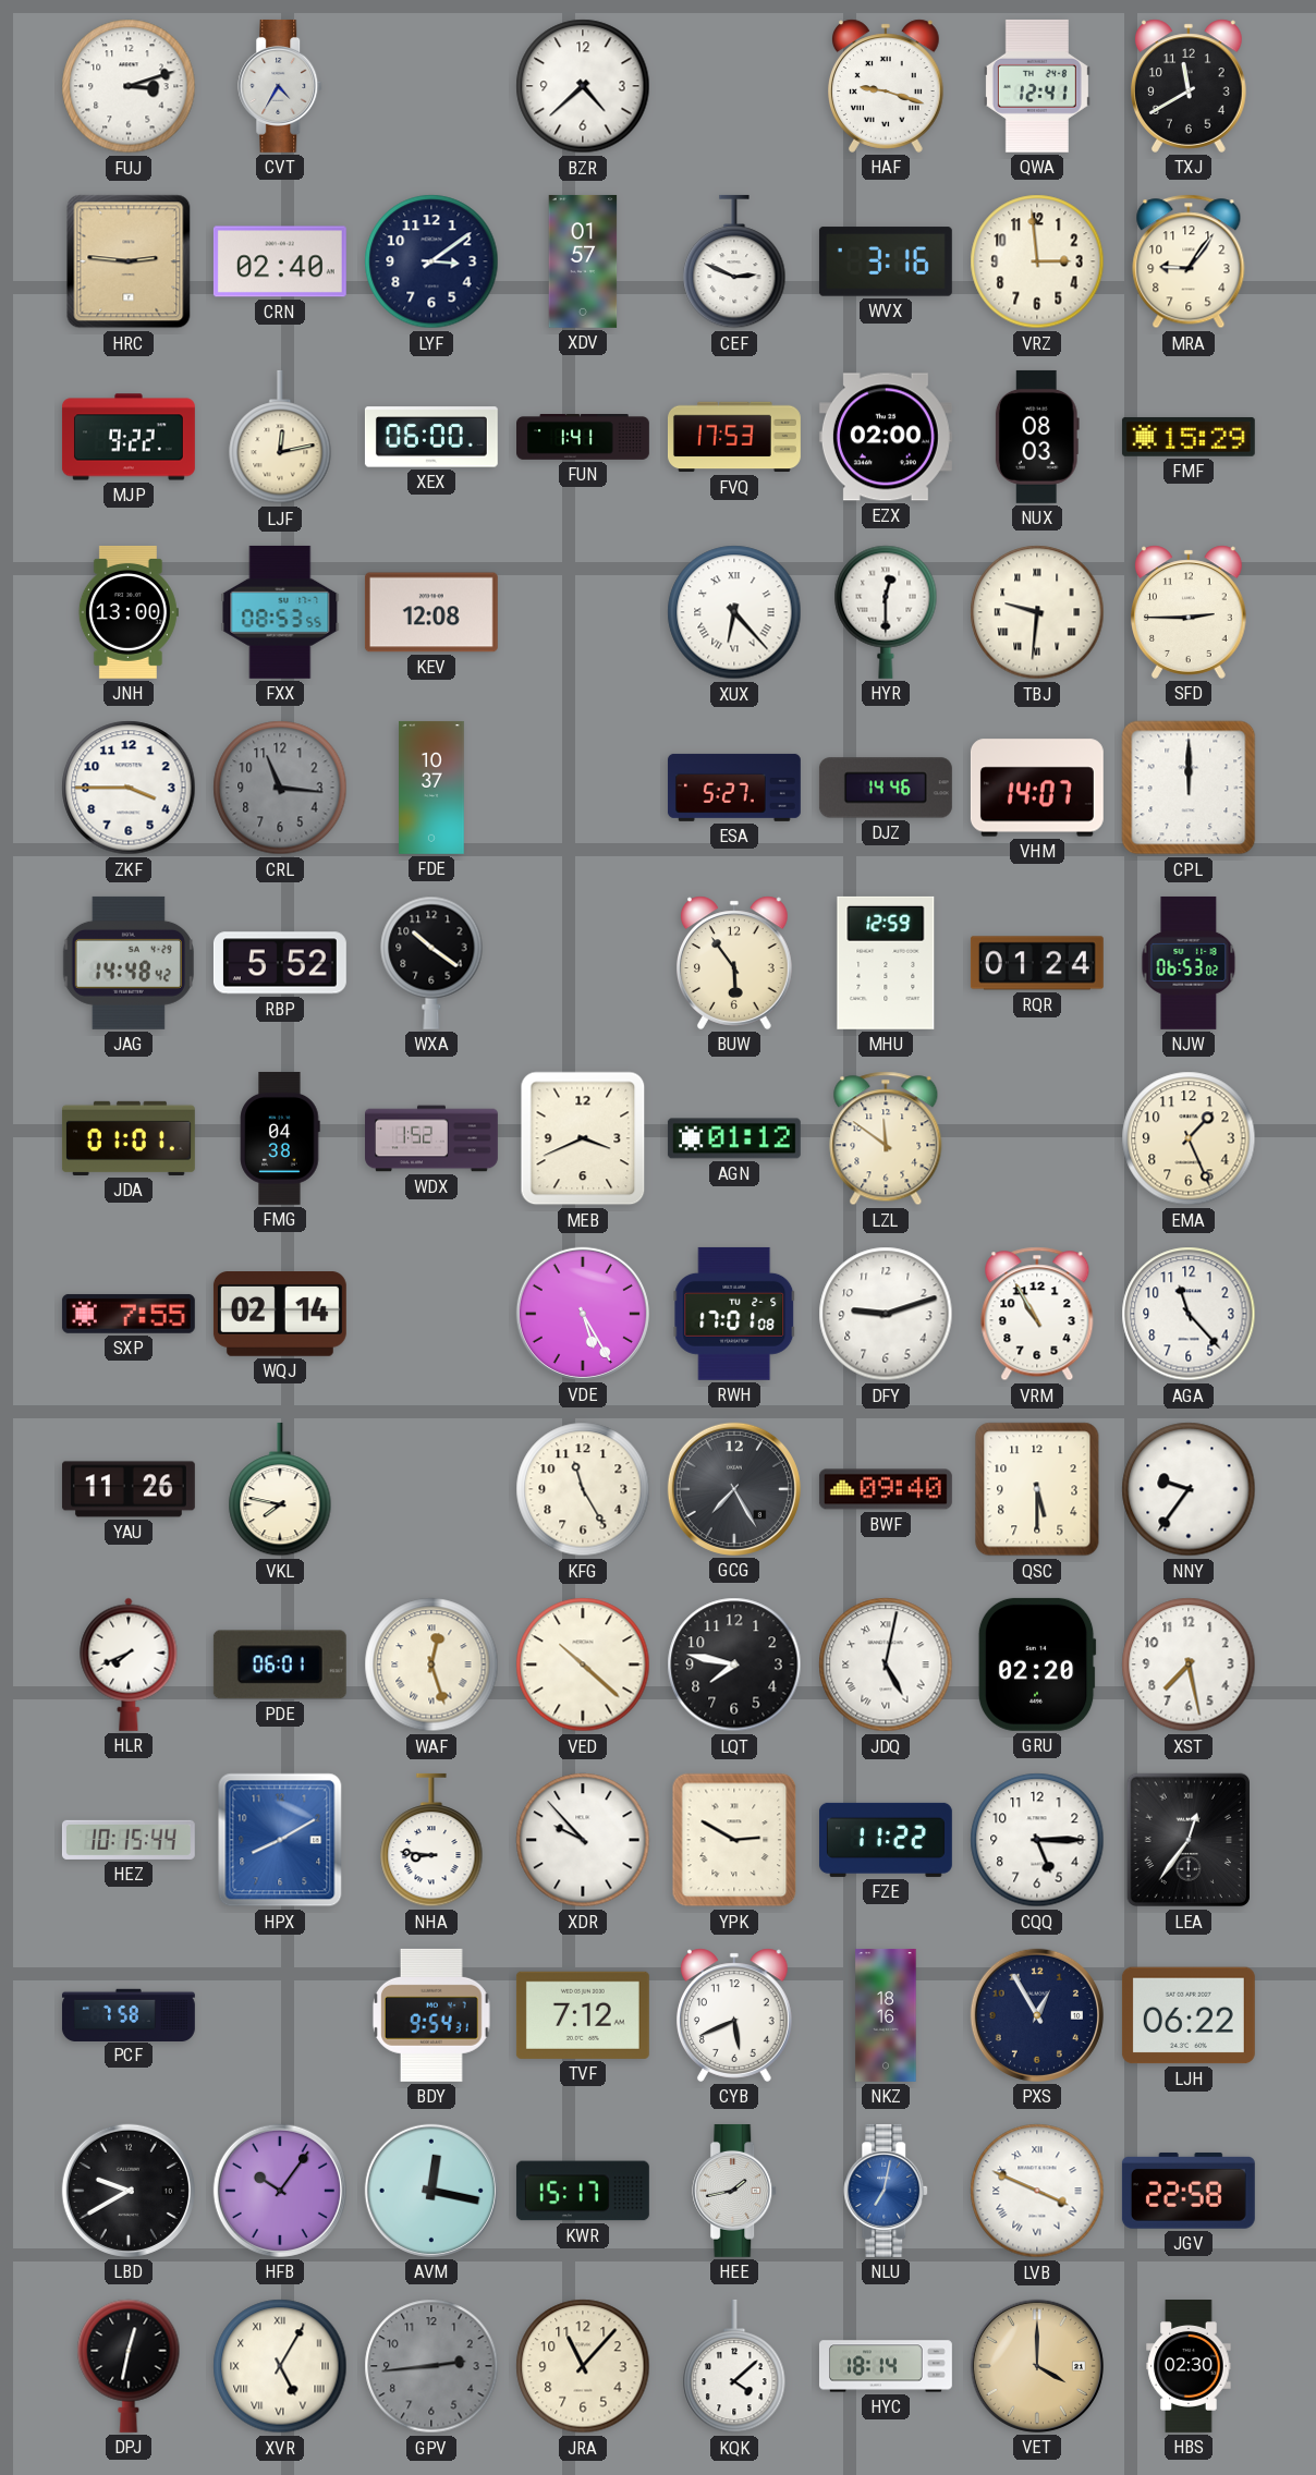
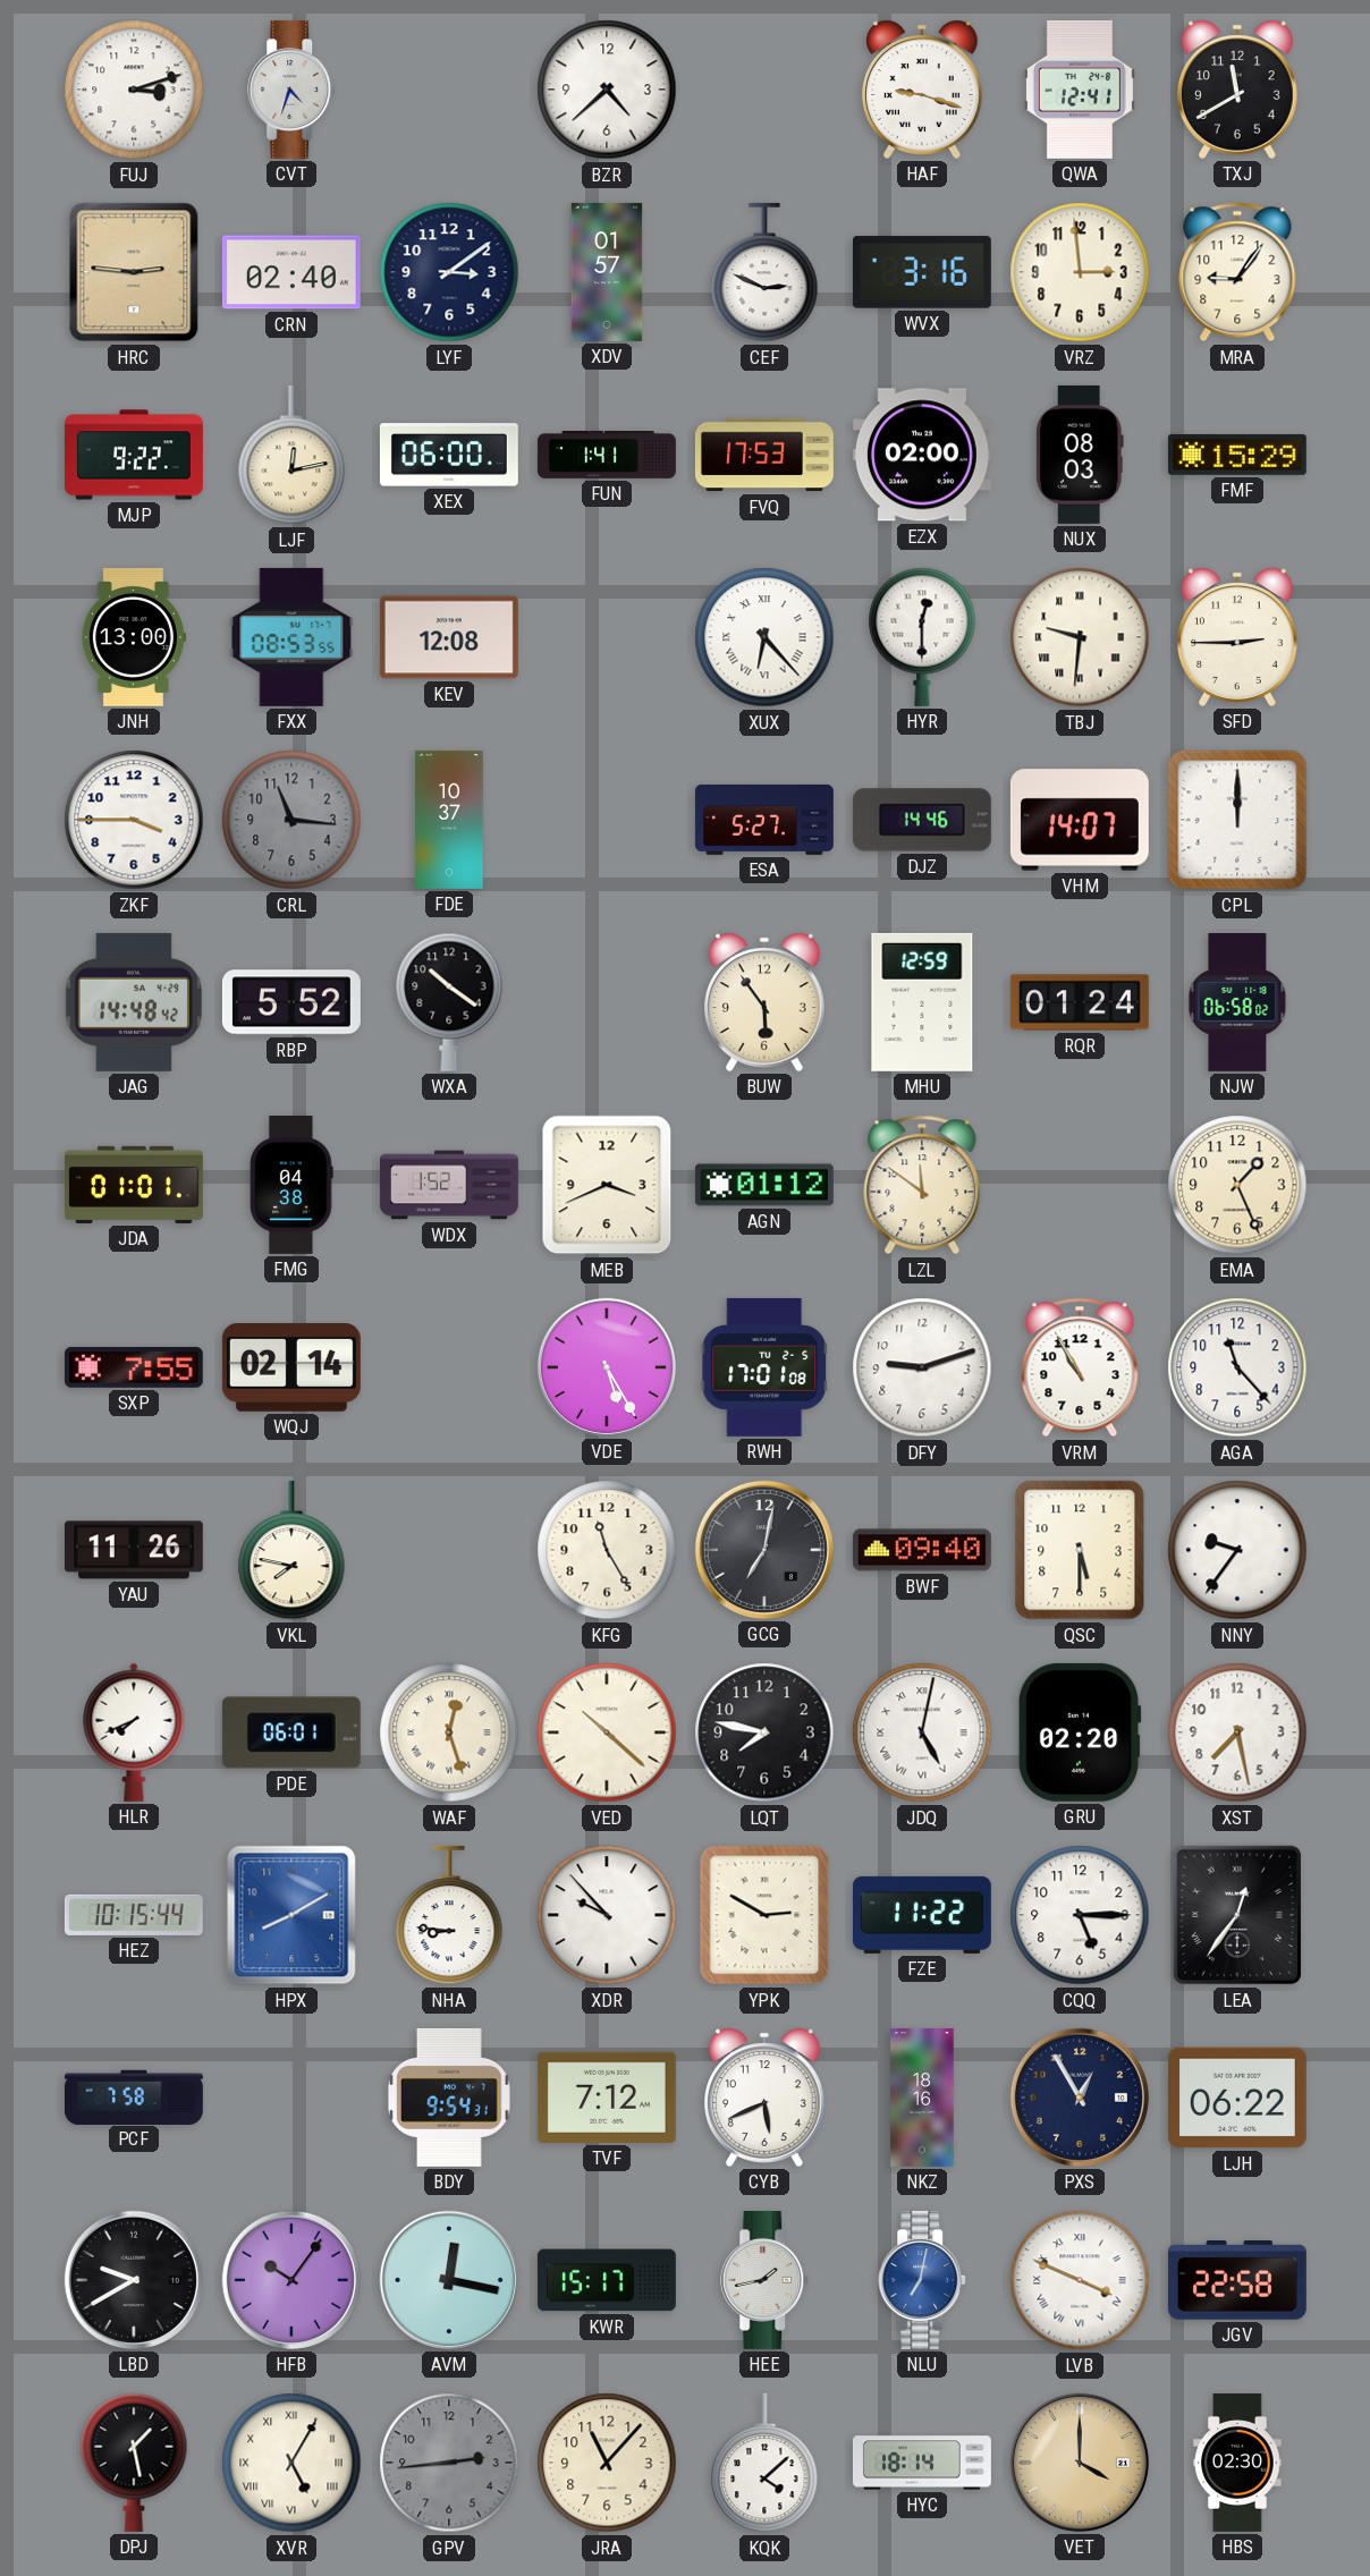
CVT: 4:35 -> 4:33
NJW: 06:53 -> 06:58
GCG: 7:25 -> 7:02
DPJ: 12:32 -> 1:28
